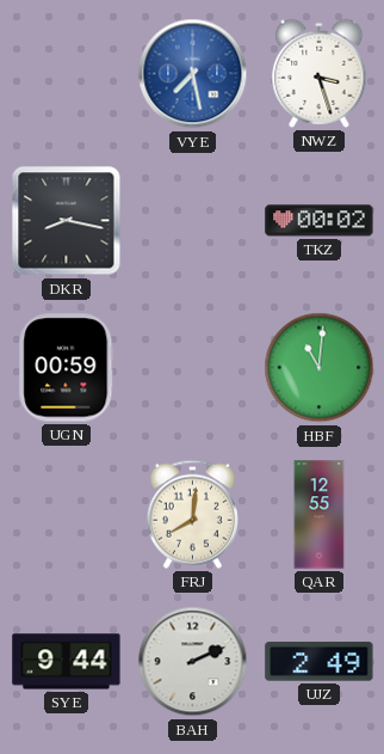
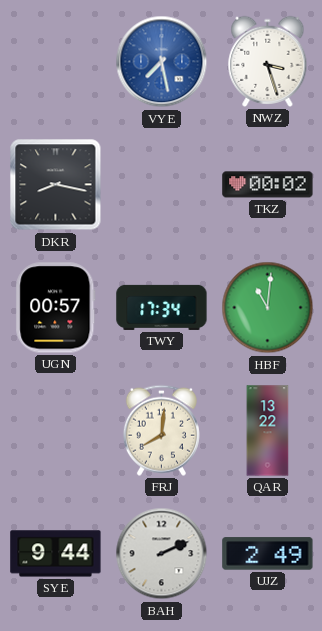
UGN: 00:59 -> 00:57
TWY: none -> 17:34
QAR: 12:55 -> 13:22
